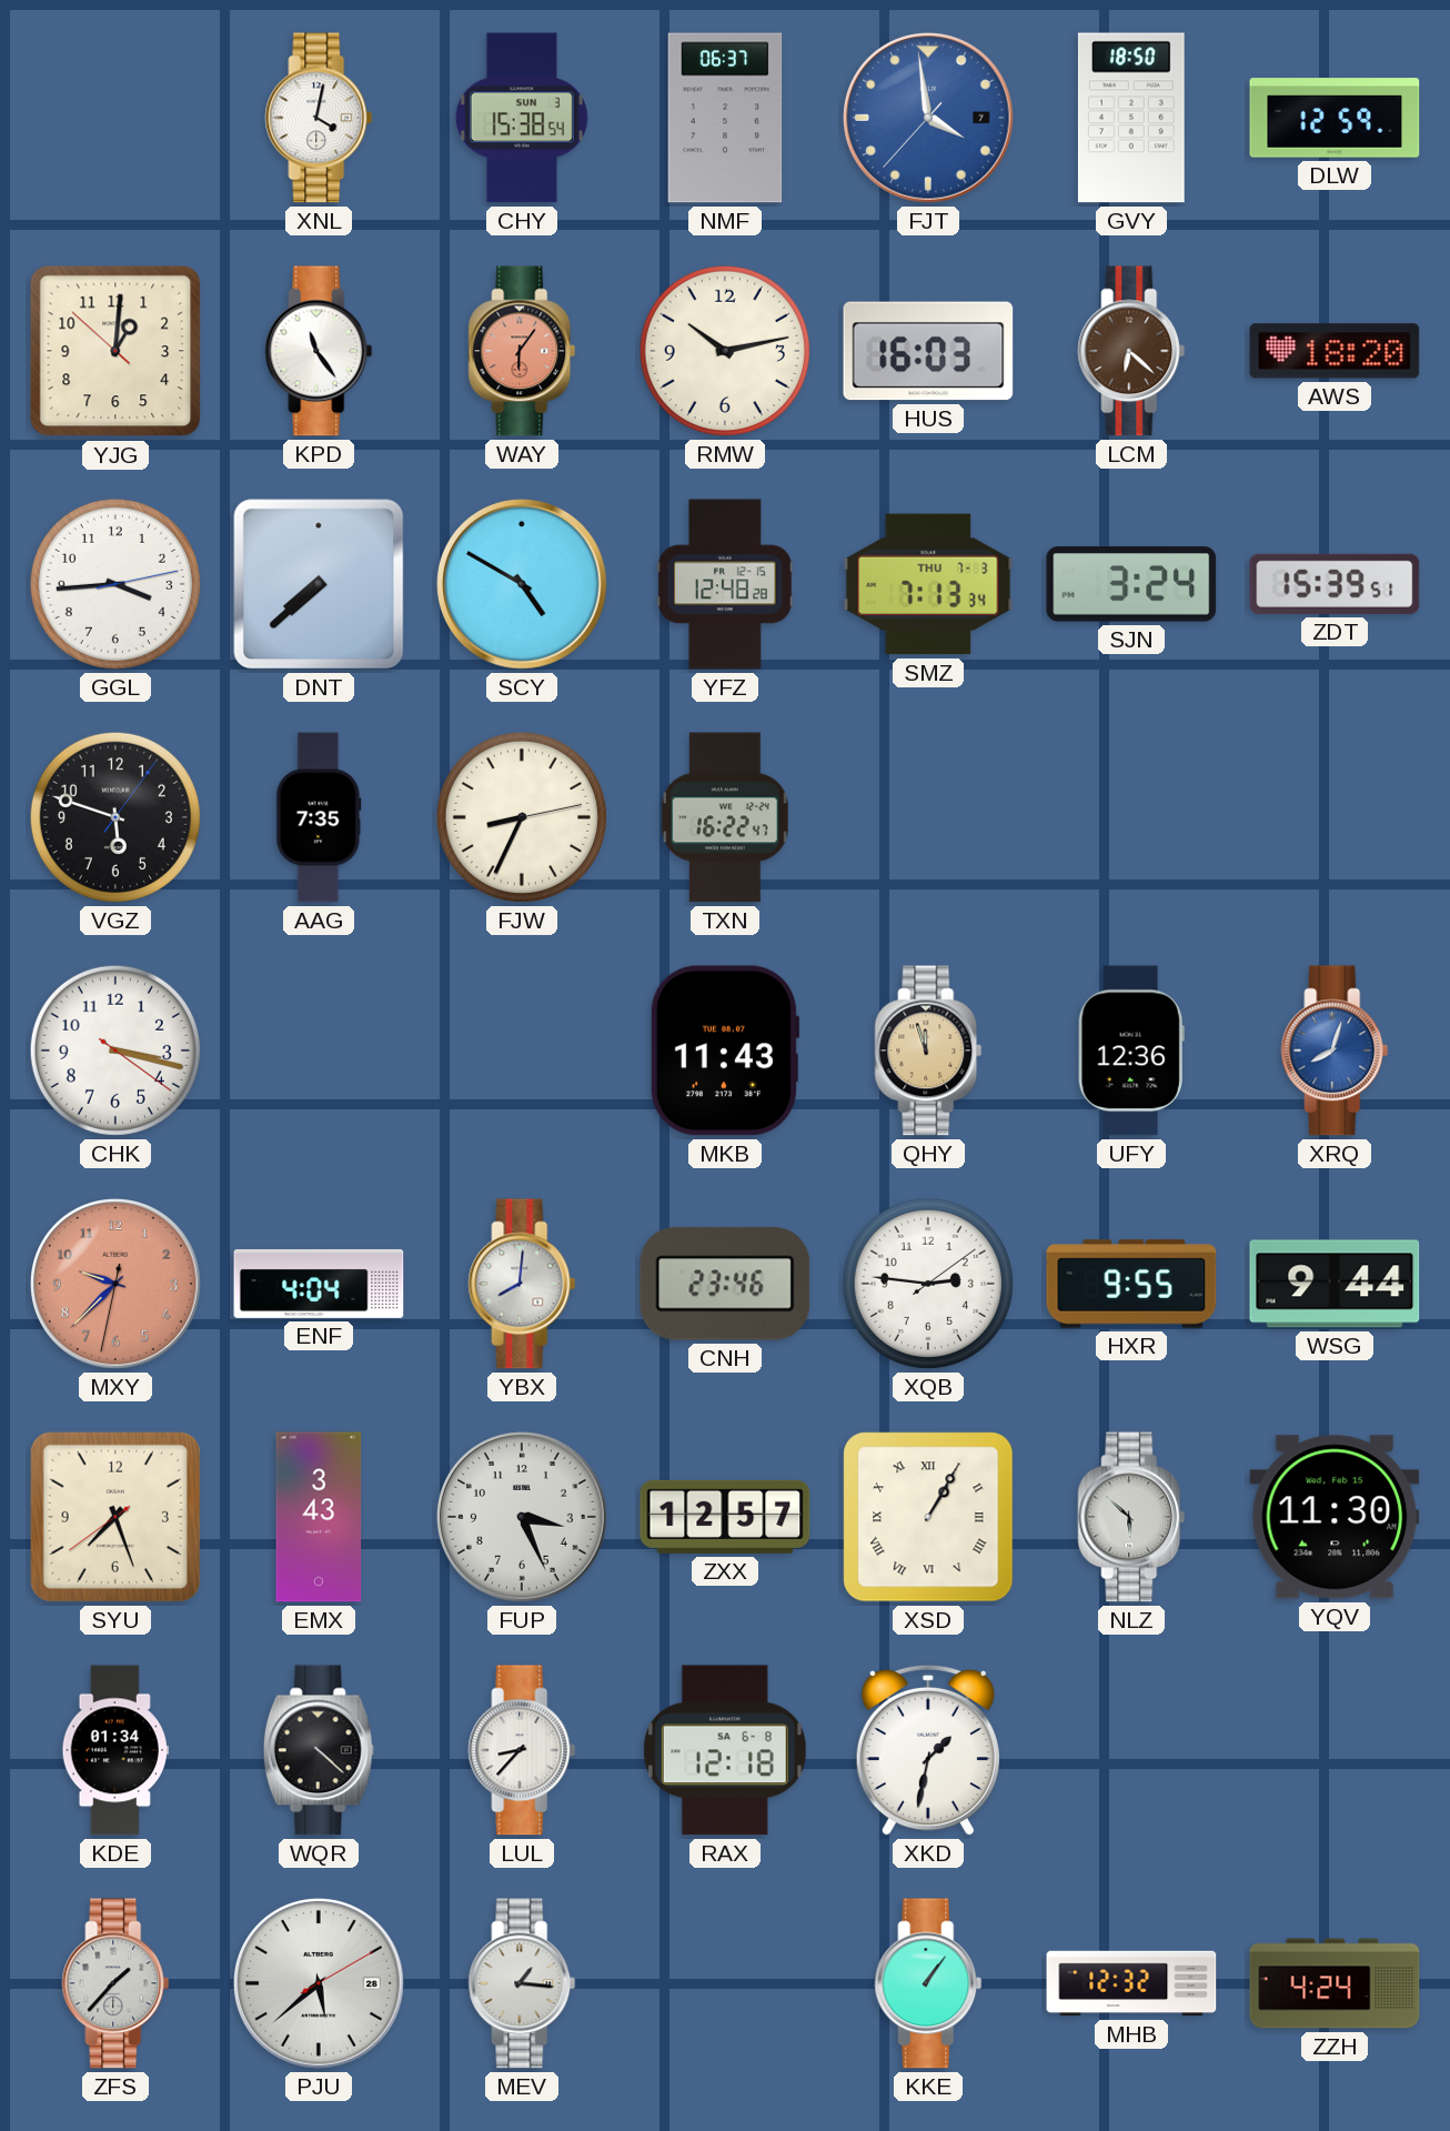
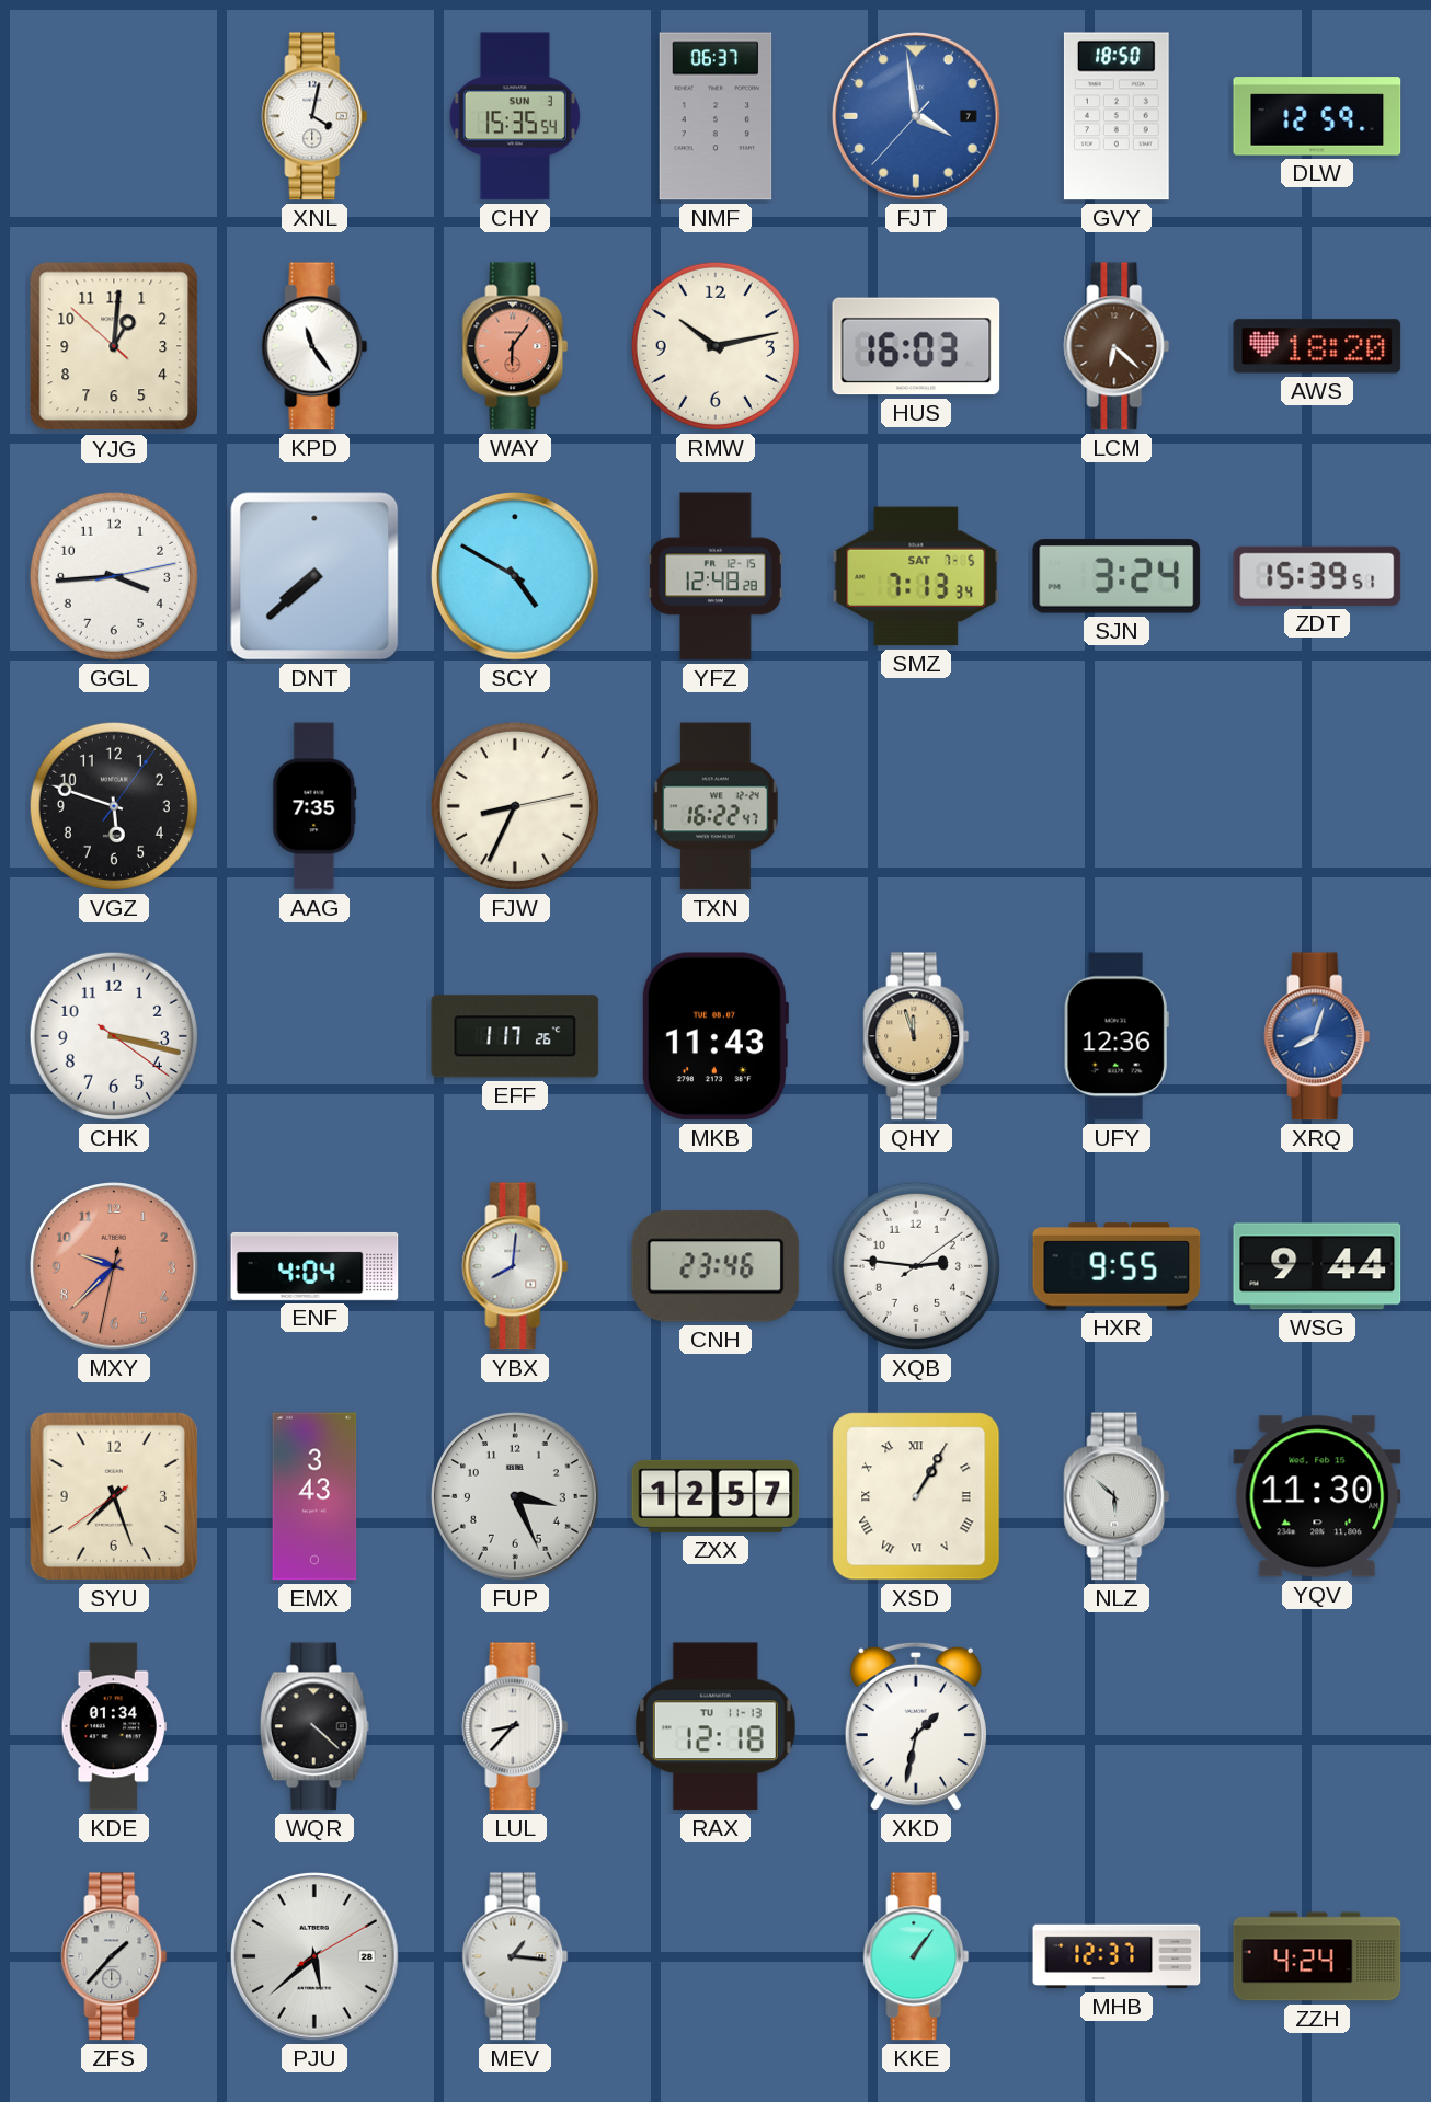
CHY: 15:38 -> 15:35
SMZ date: THU 7-3 -> SAT 7-5
EFF: none -> 1:17
RAX date: SA 6-8 -> TU 11-13
MHB: 12:32 -> 12:37
